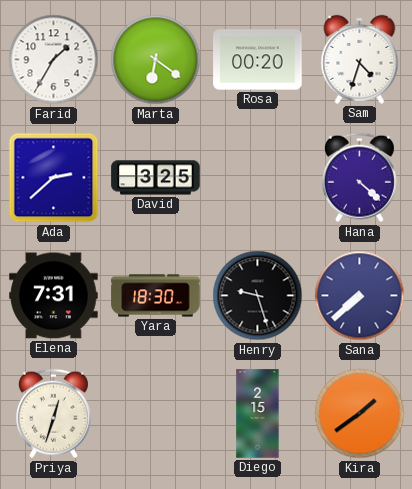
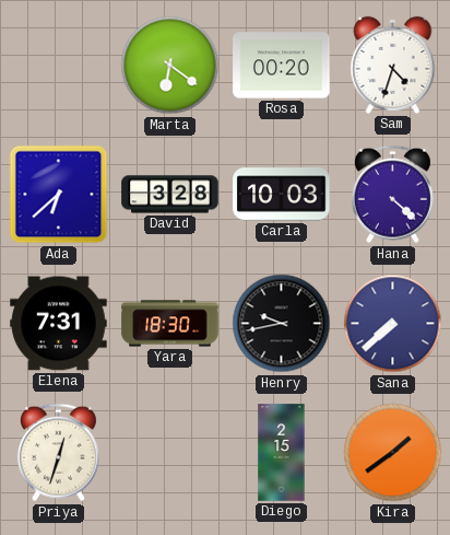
Farid: 1:35 -> none
Ada: 2:38 -> 6:38
David: 3:25 -> 3:28
Carla: none -> 10:03
Henry: 9:27 -> 9:43
